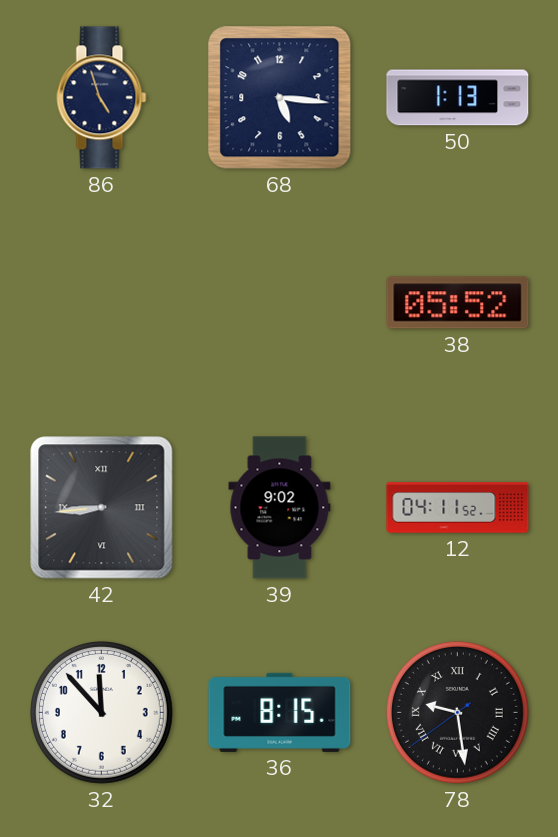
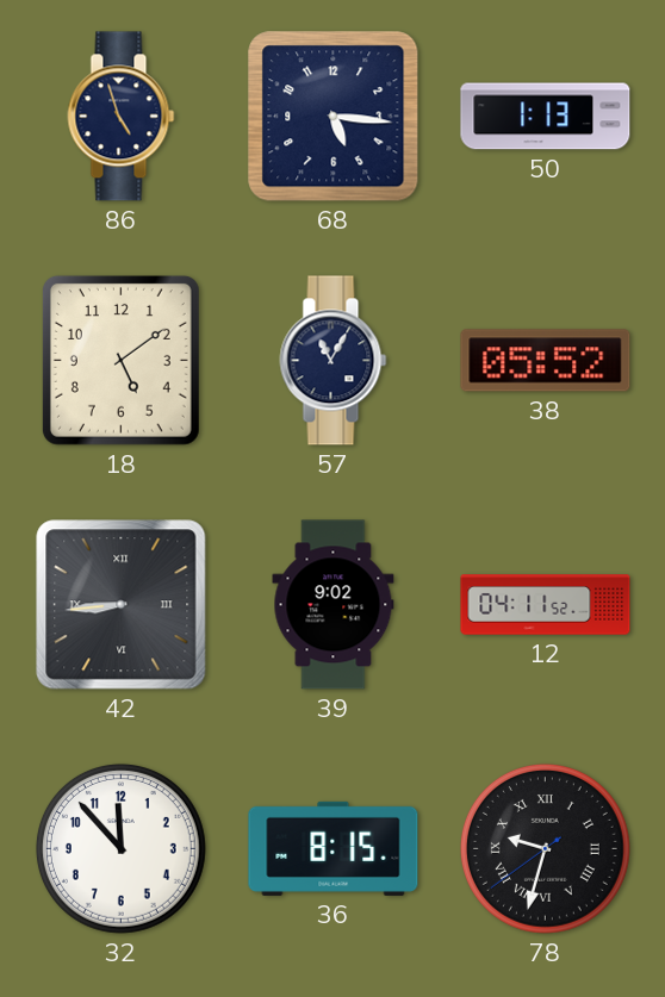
18: none -> 5:09
57: none -> 11:05
78: 9:28 -> 9:32
